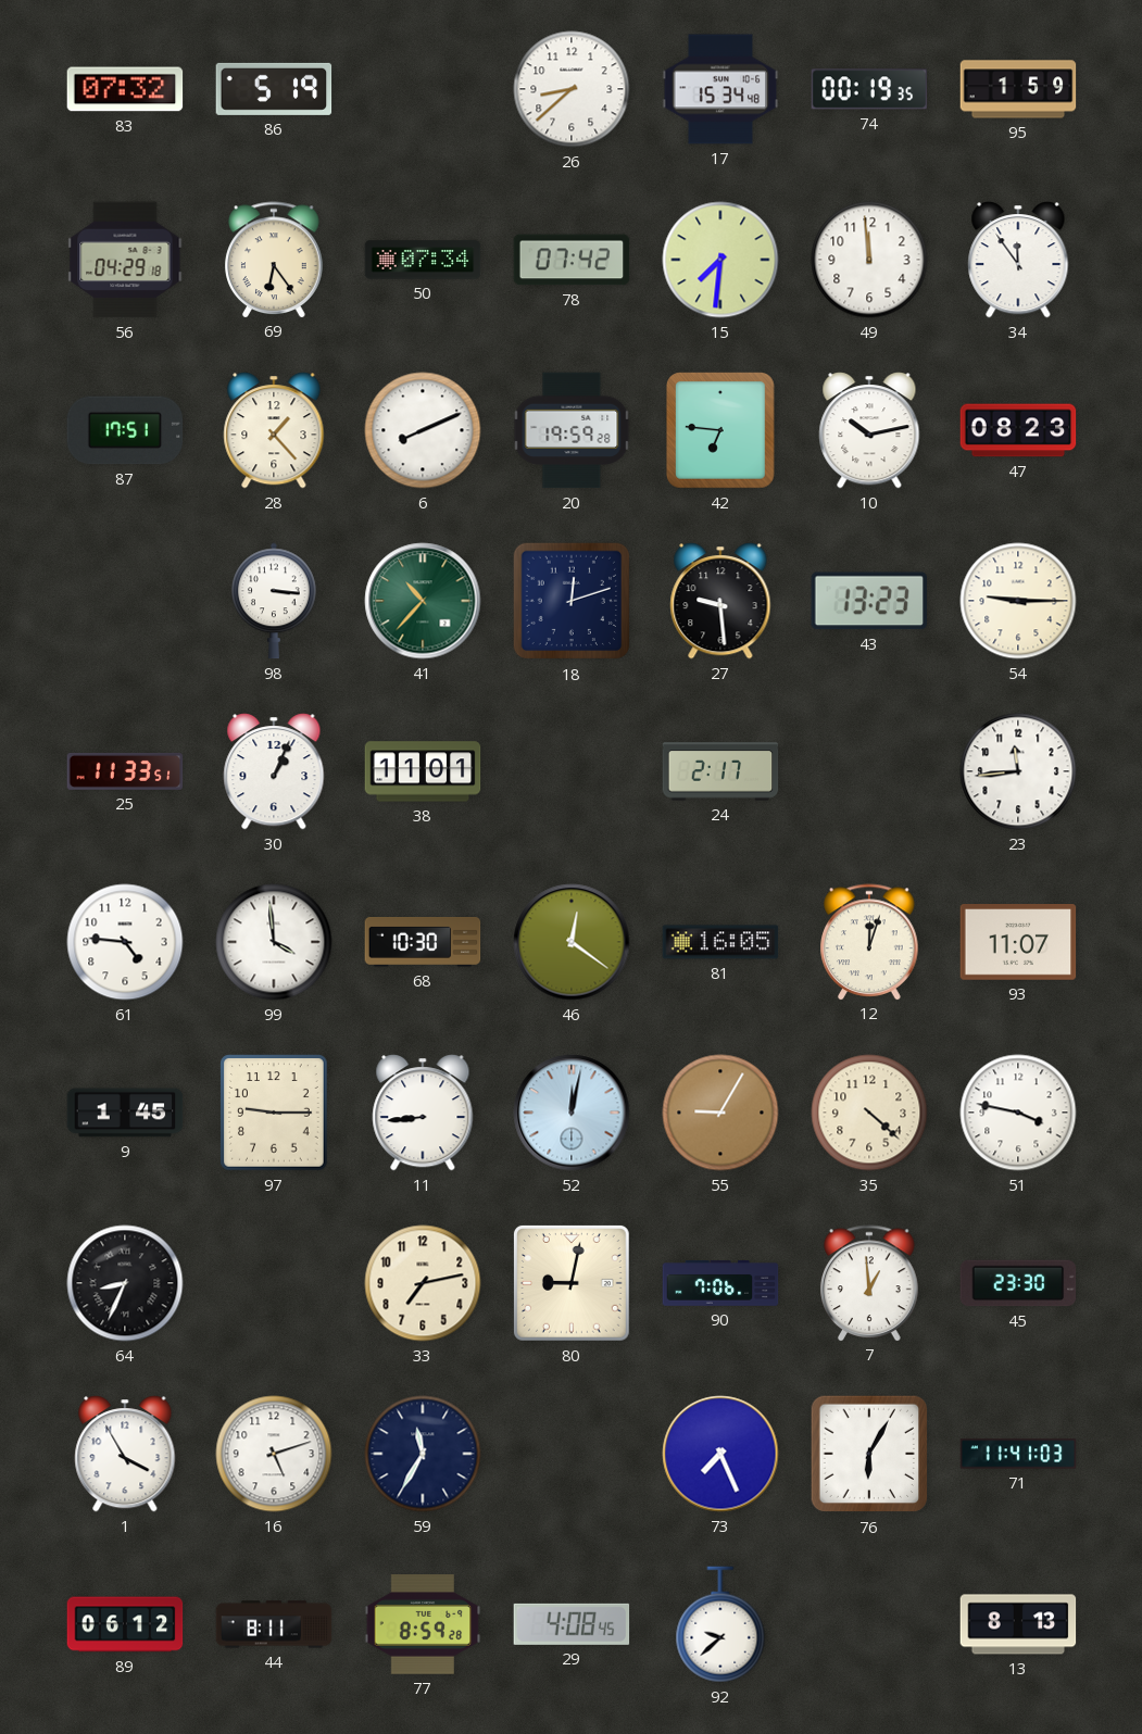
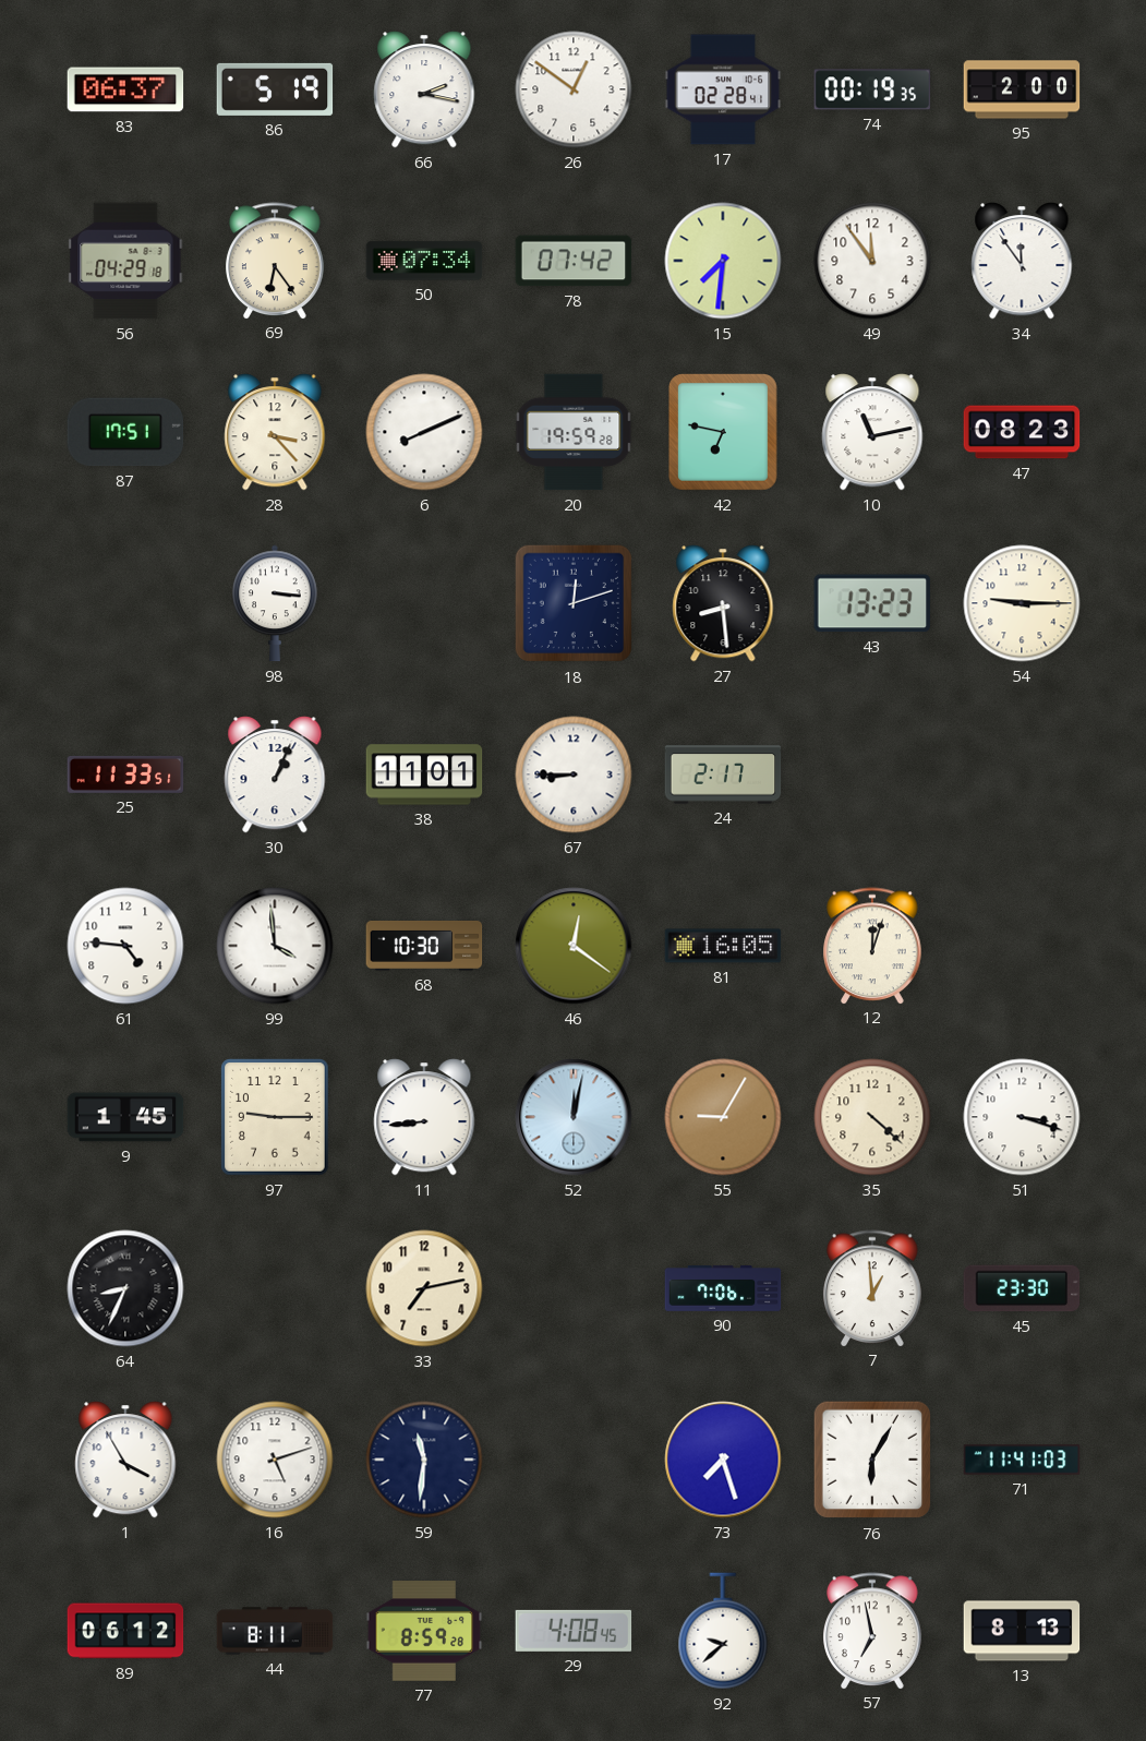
83: 07:32 -> 06:37
66: none -> 2:17
26: 8:38 -> 12:51
17: 15:34 -> 02:28
95: 1:59 -> 2:00
49: 11:59 -> 11:54
28: 1:23 -> 3:23
42: 6:46 -> 6:47
10: 10:13 -> 11:13
41: 10:37 -> none
27: 9:29 -> 8:29
67: none -> 8:45
23: 11:44 -> none
93: 11:07 -> none
51: 3:47 -> 3:18
80: 9:02 -> none
59: 11:35 -> 11:31
73: 7:26 -> 7:27
57: none -> 6:58
